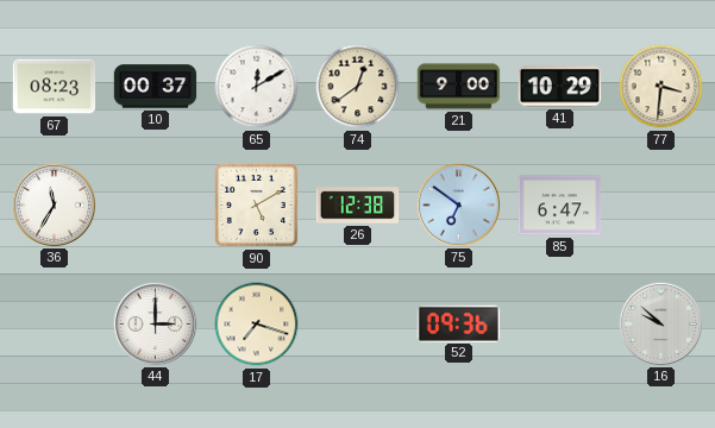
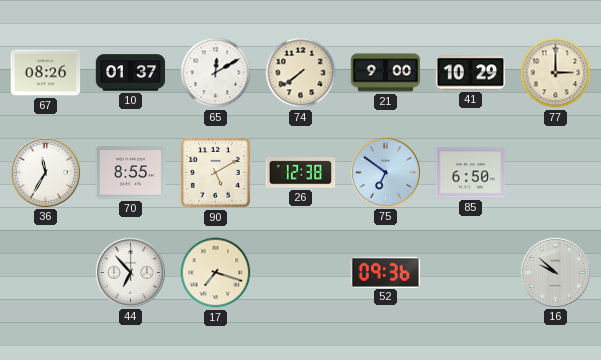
67: 08:23 -> 08:26
10: 00:37 -> 01:37
74: 12:39 -> 7:39
77: 3:31 -> 3:00
70: none -> 8:55
85: 6:47 -> 6:50
44: 3:00 -> 6:53
